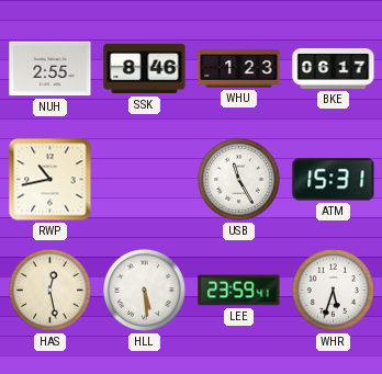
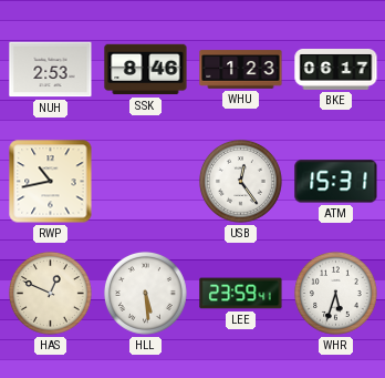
NUH: 2:55 -> 2:53
USB: 11:25 -> 12:24
HAS: 12:28 -> 12:49
